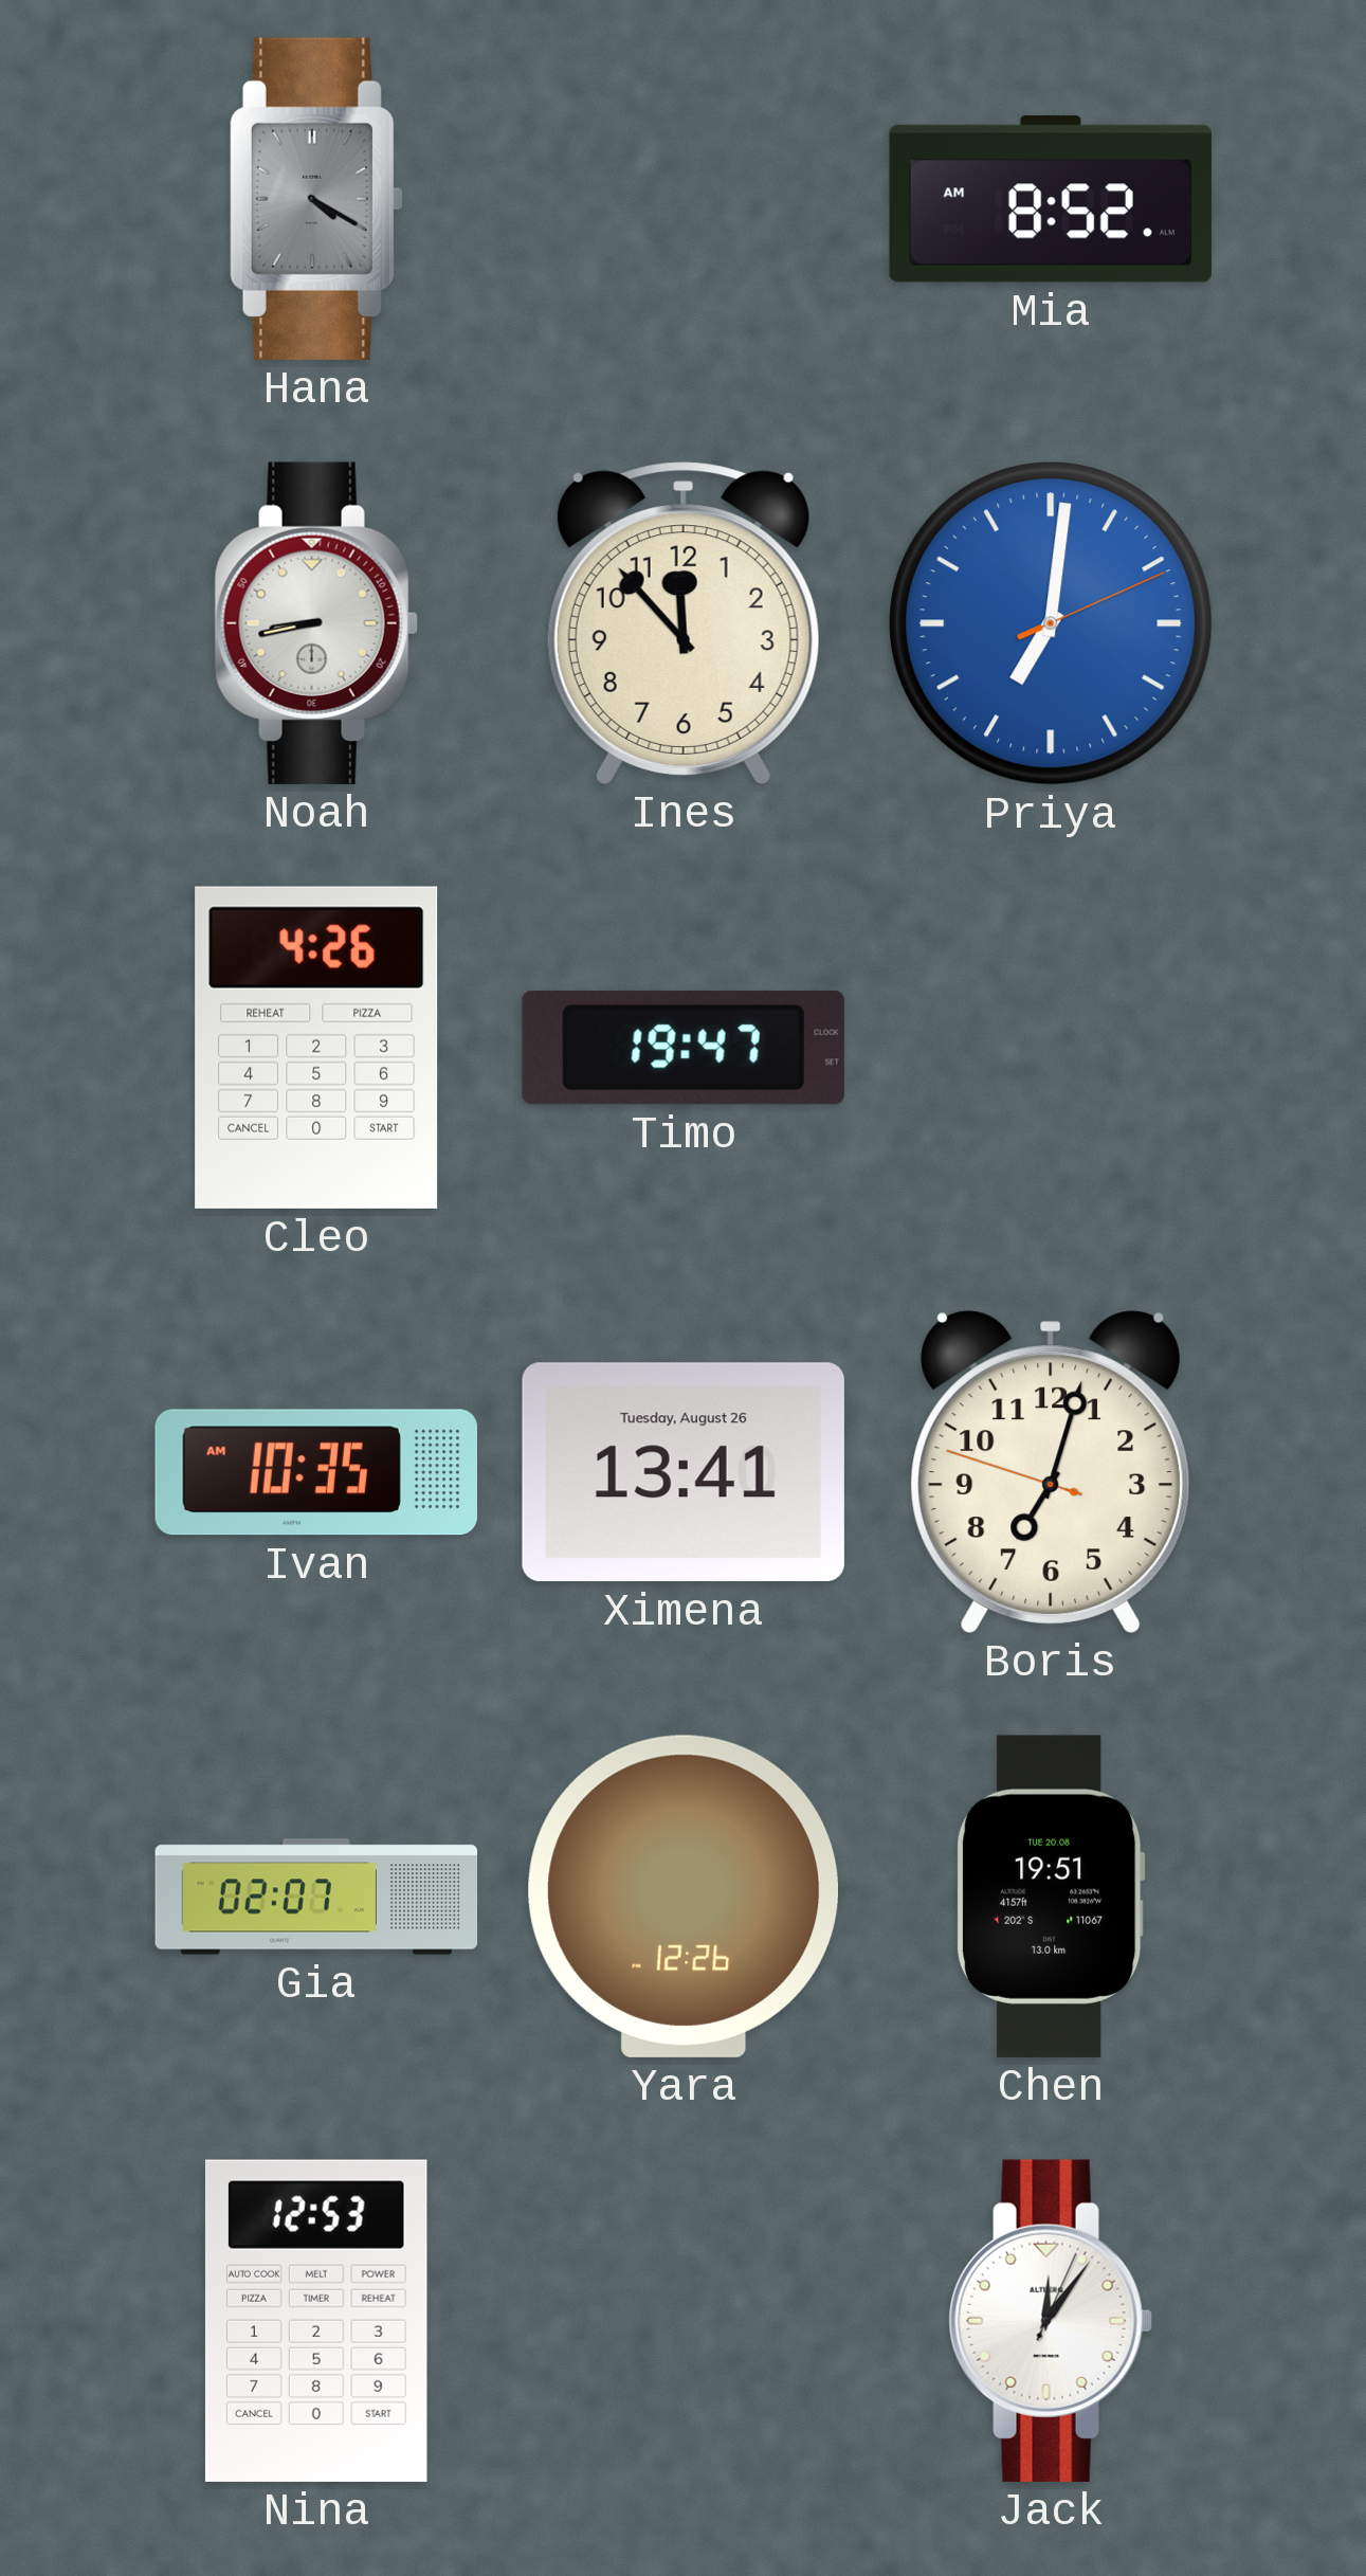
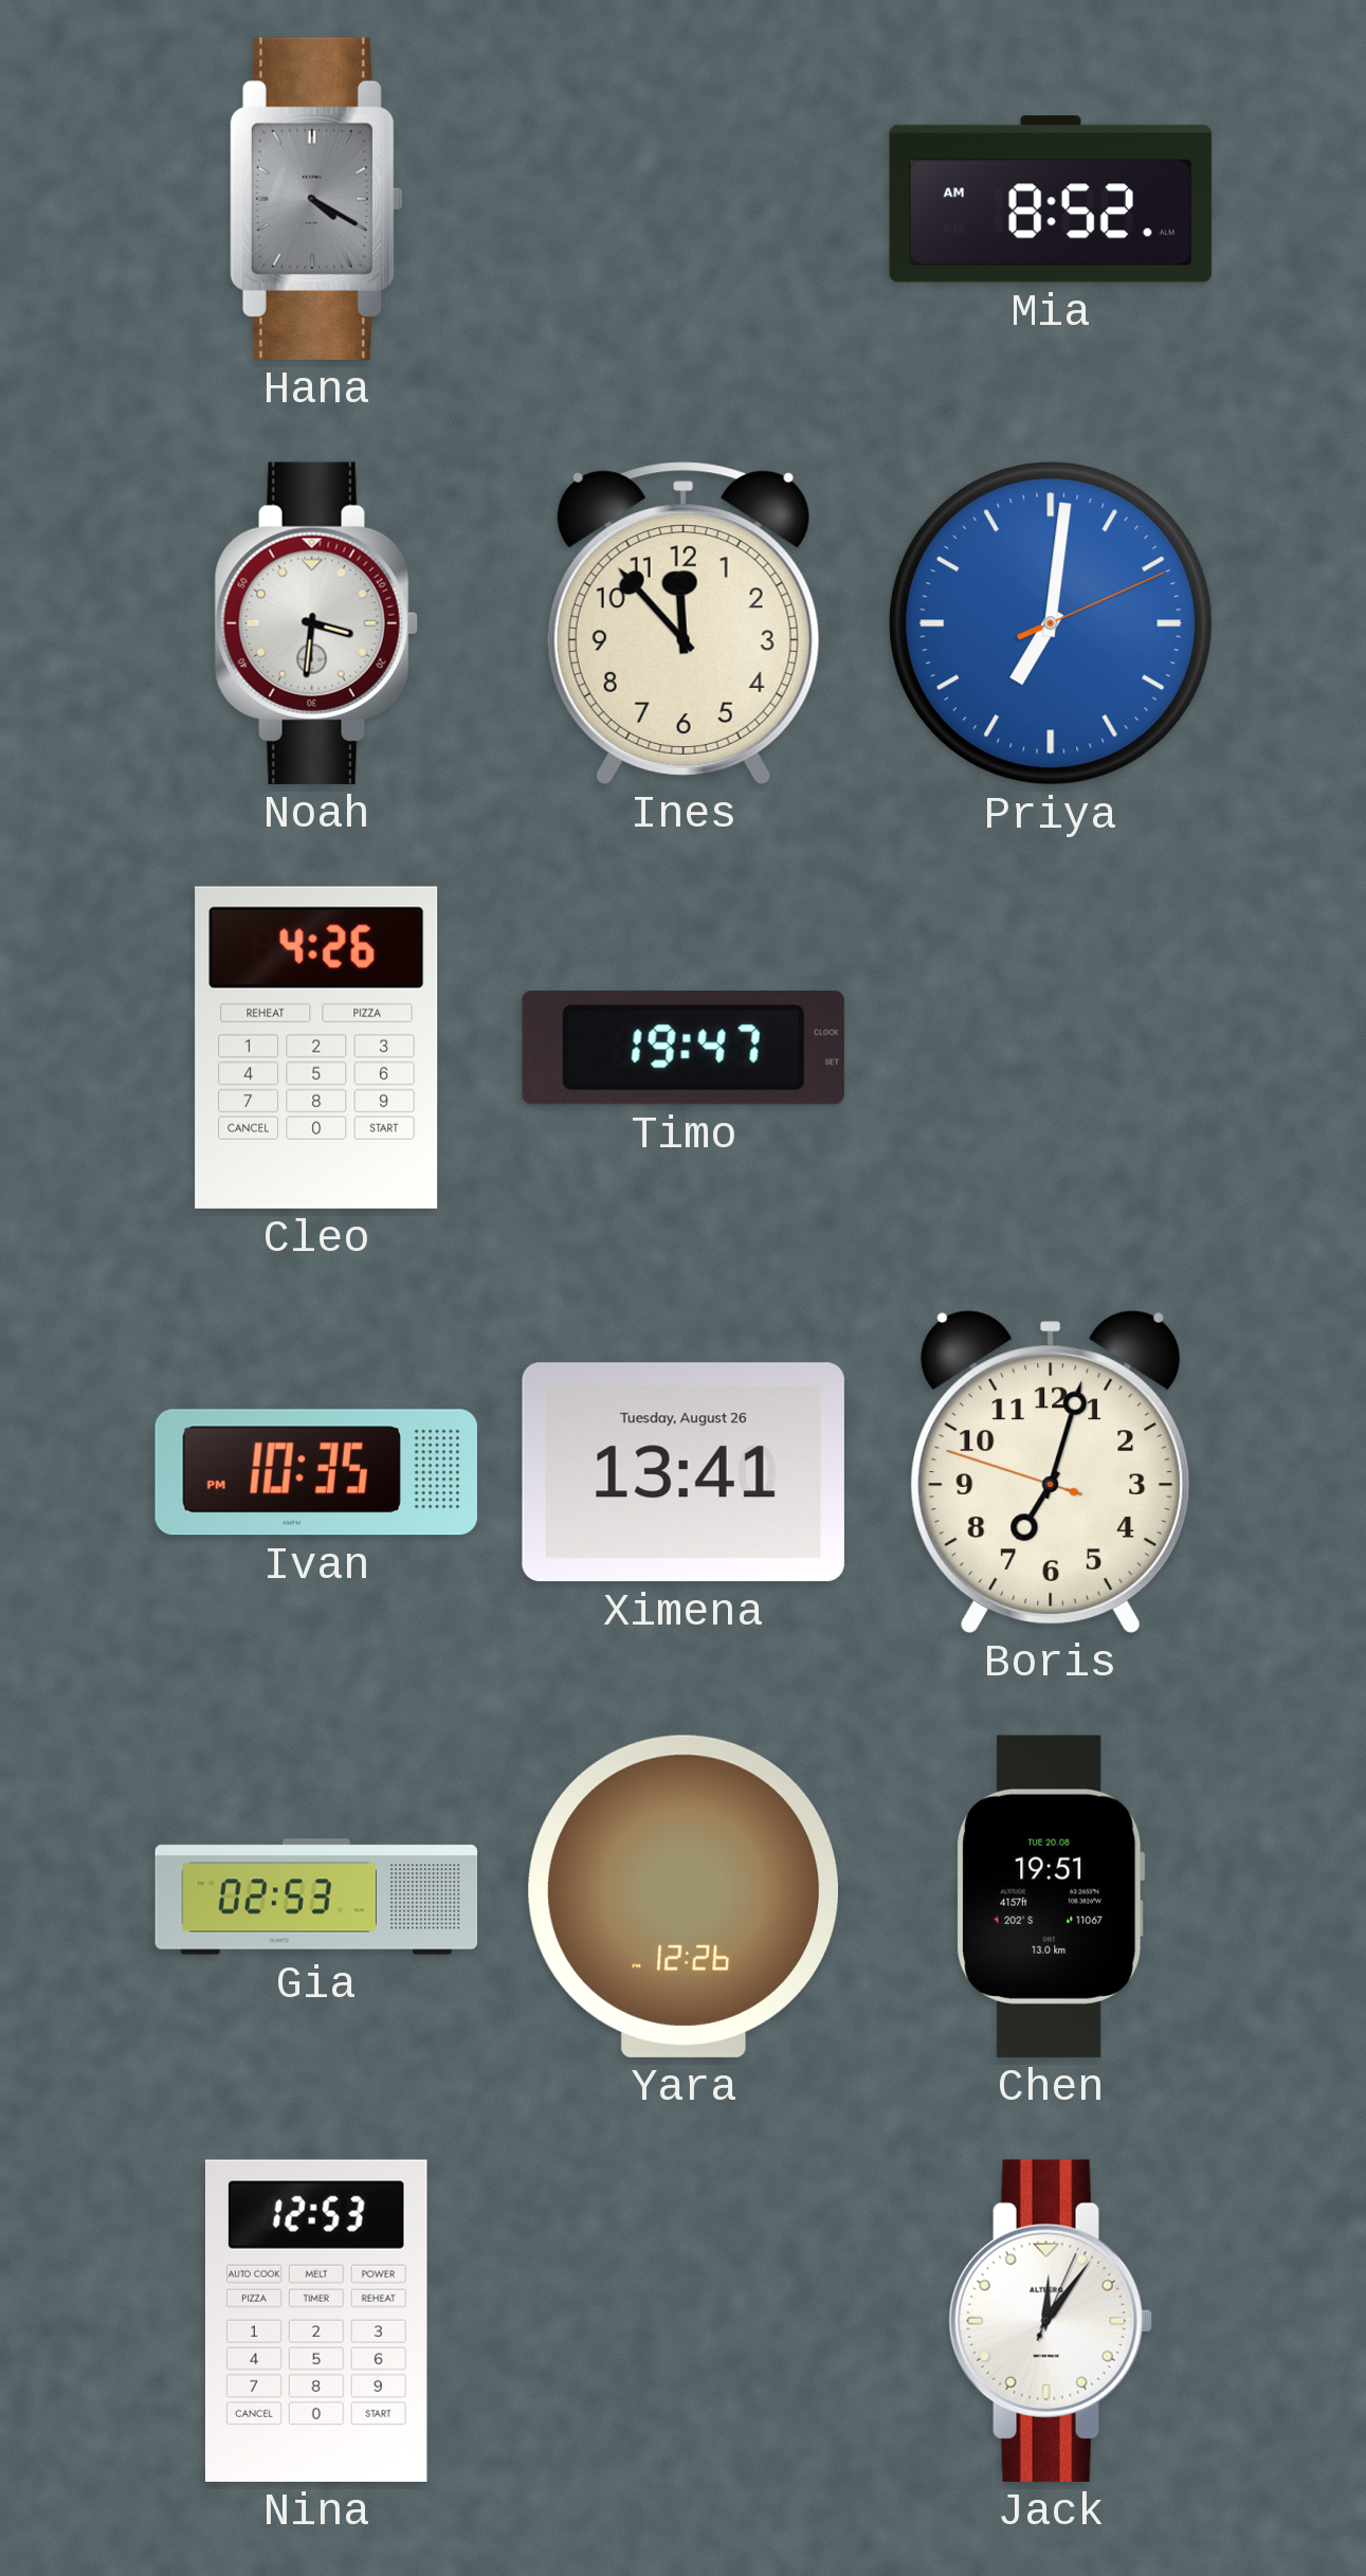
Noah: 8:43 -> 3:31
Ivan: 10:35 AM -> 10:35 PM
Gia: 02:07 -> 02:53
